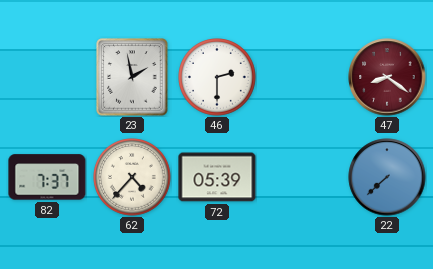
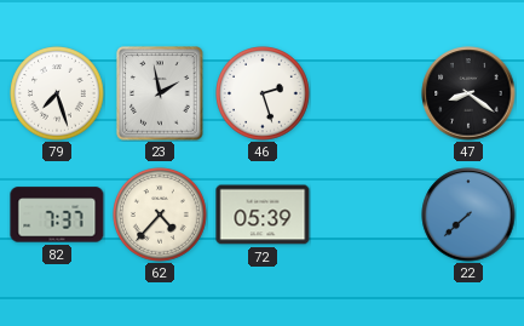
79: none -> 7:27
46: 2:30 -> 2:27
47 dial: burgundy -> black
